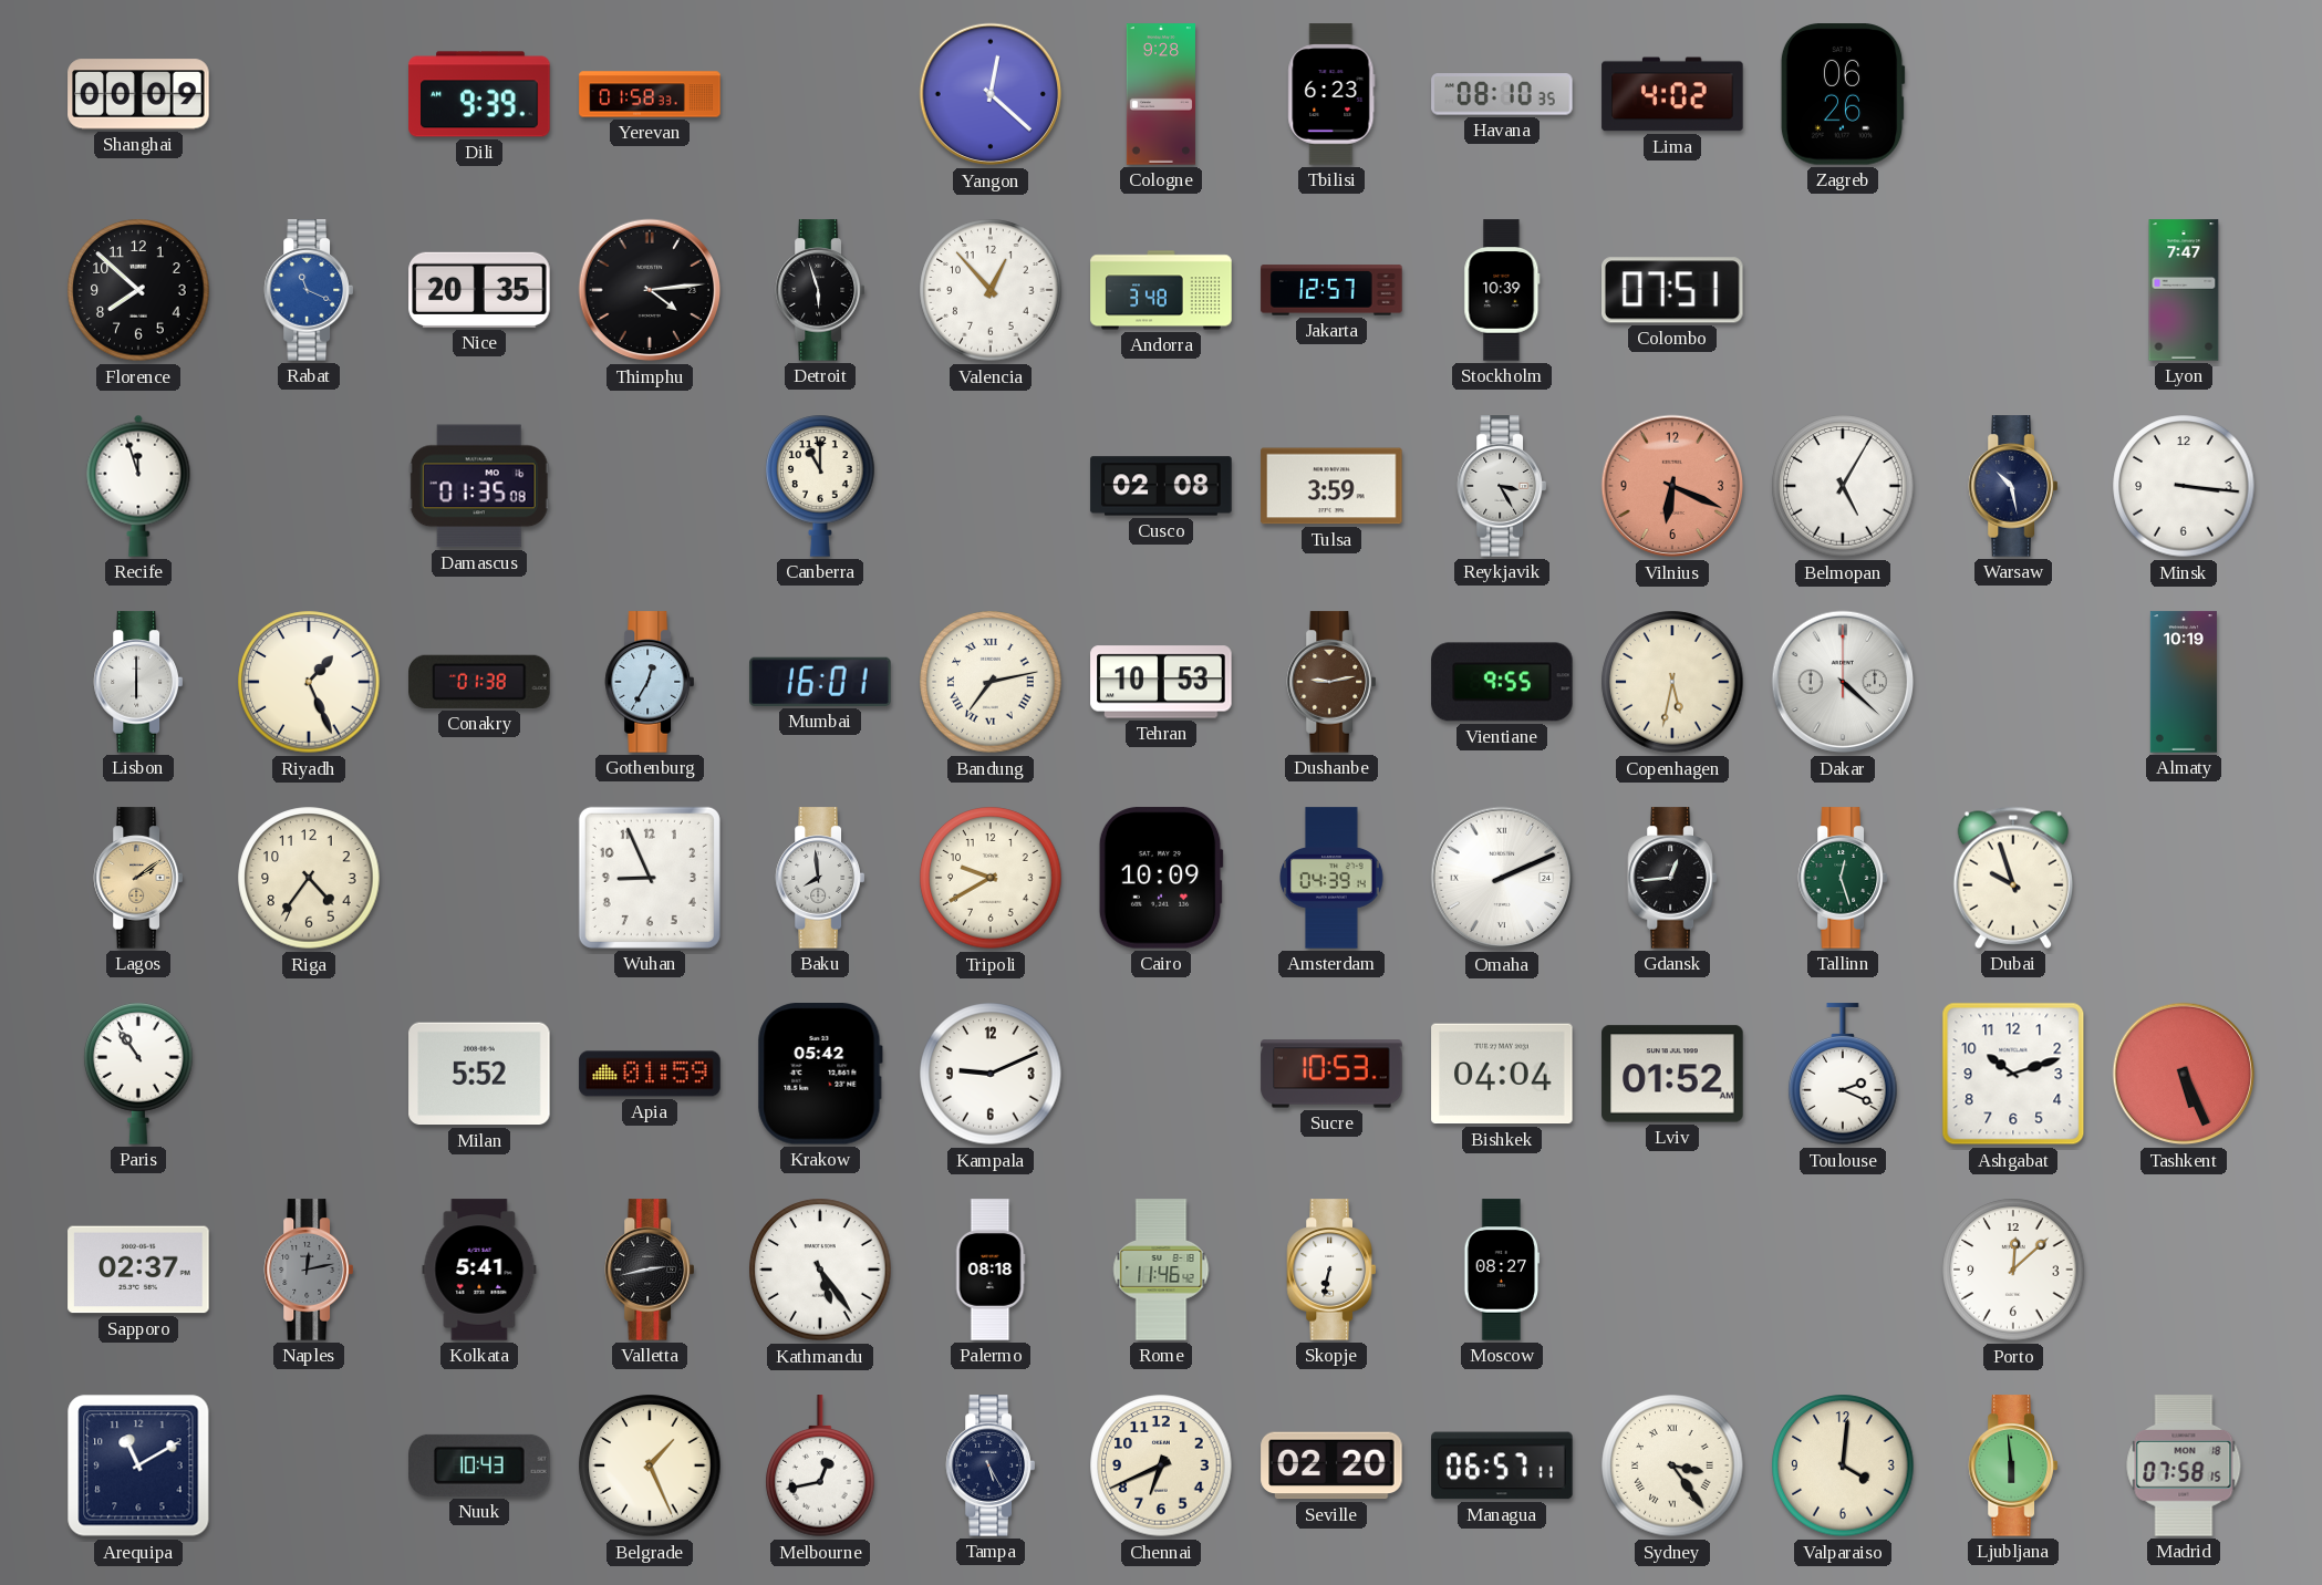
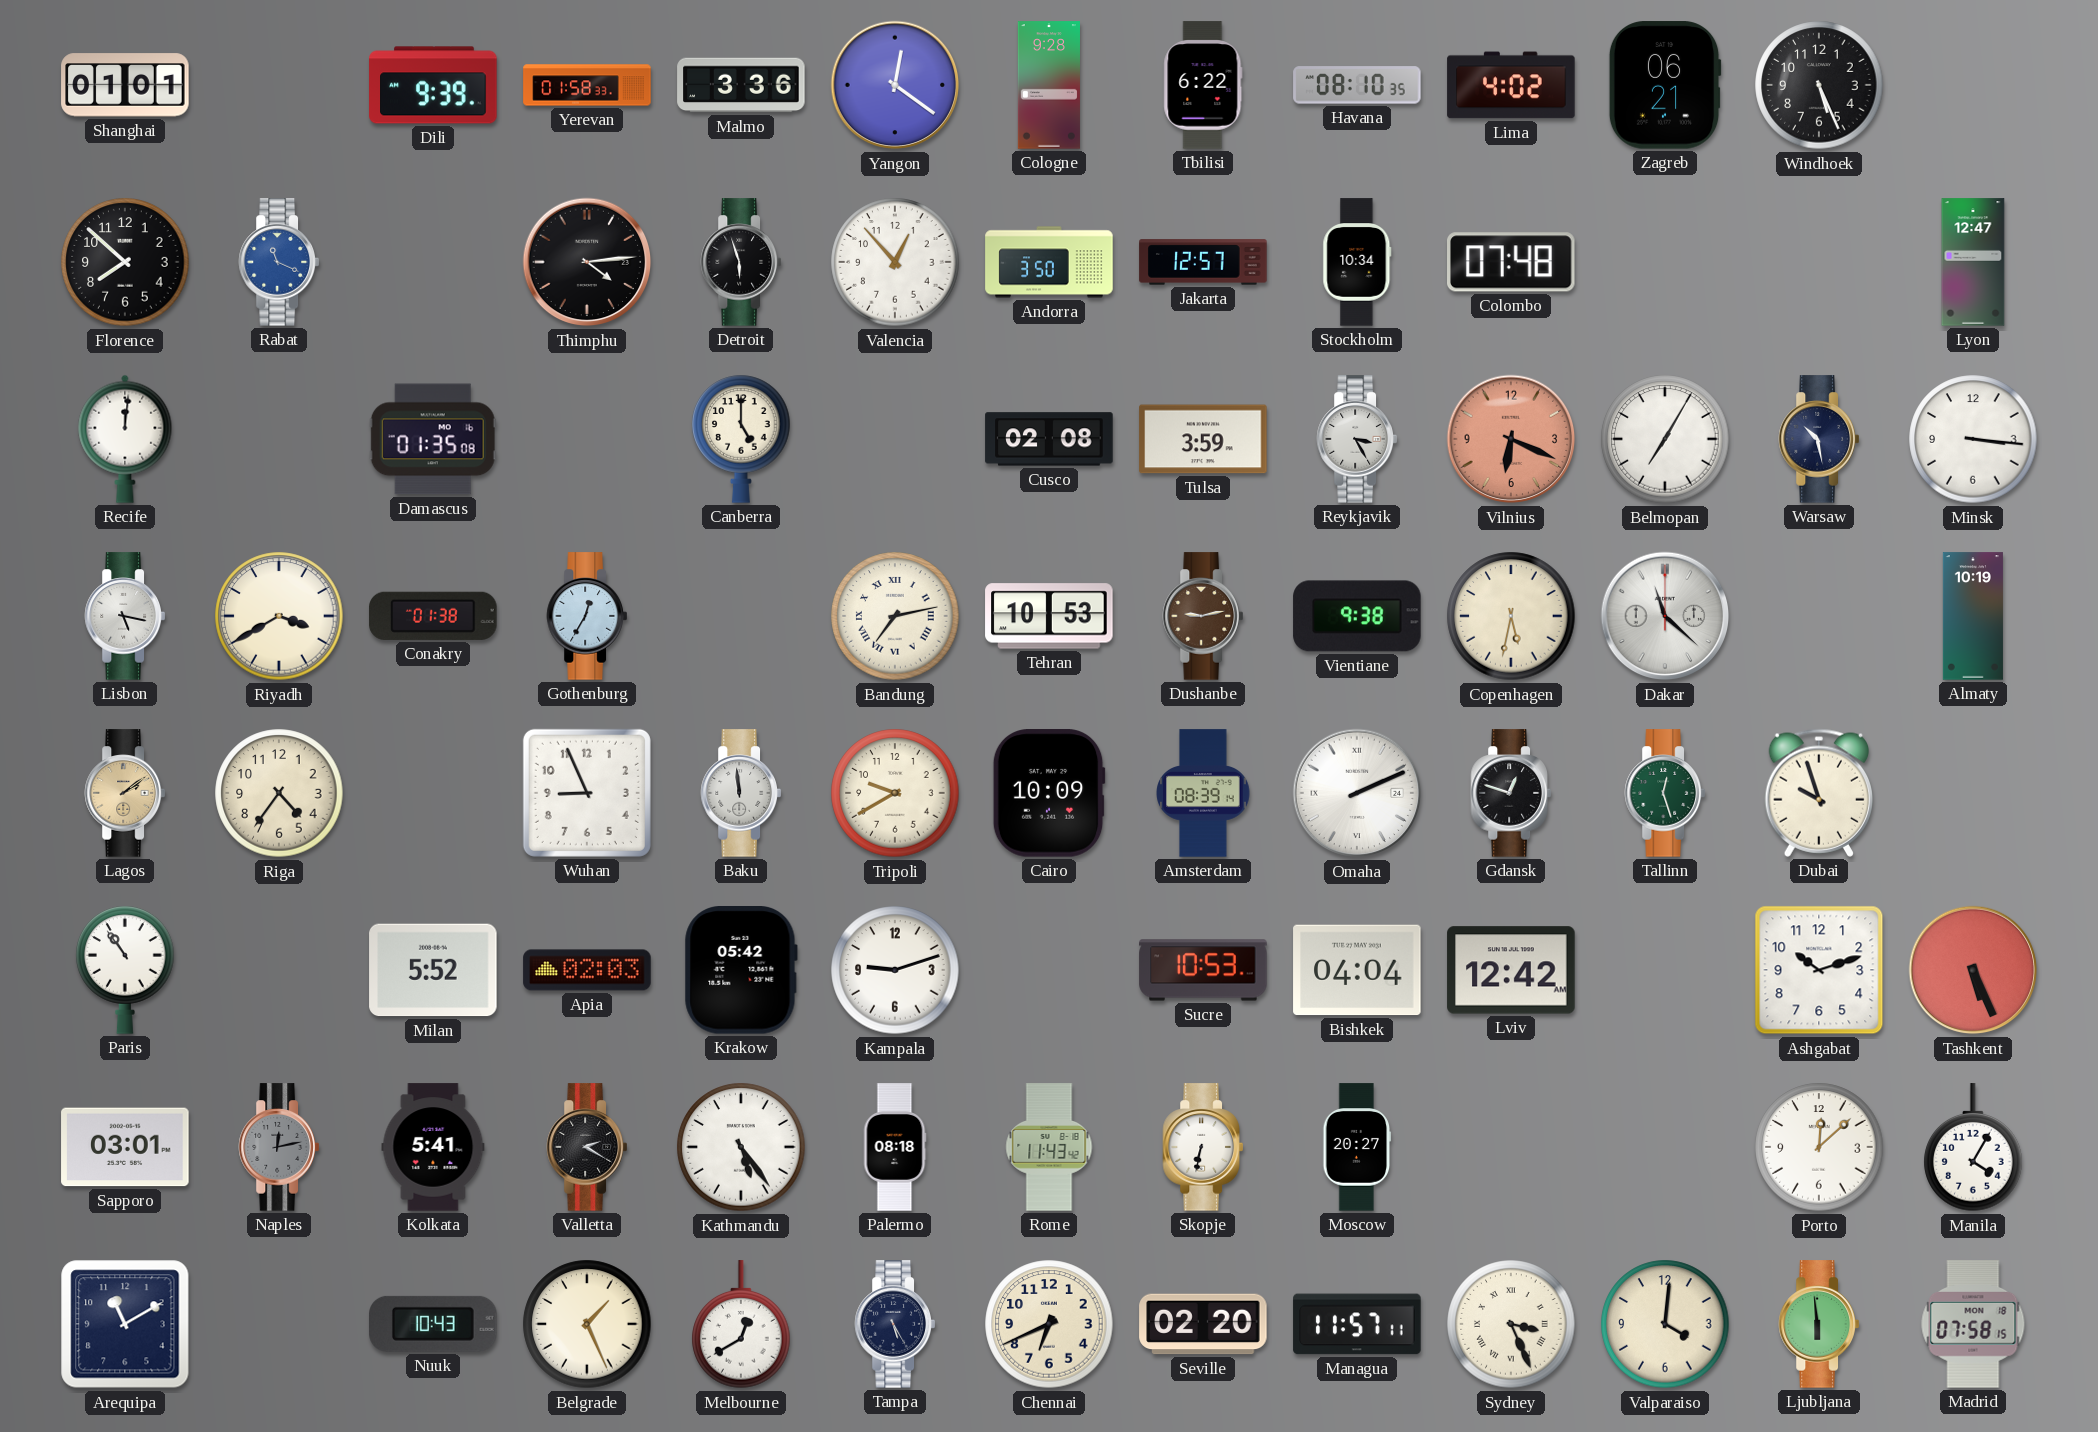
Shanghai: 00:09 -> 01:01
Malmo: none -> 3:36
Yangon: 12:22 -> 12:21
Tbilisi: 6:23 -> 6:22
Zagreb: 06:26 -> 06:21
Windhoek: none -> 5:26
Nice: 20:35 -> none
Andorra: 3:48 -> 3:50
Stockholm: 10:39 -> 10:34
Colombo: 07:51 -> 07:48
Lyon: 7:47 -> 12:47
Recife: 11:57 -> 12:01
Canberra: 11:00 -> 5:00
Belmopan: 5:05 -> 7:05
Lisbon: 6:00 -> 5:17
Riyadh: 1:26 -> 3:40
Mumbai: 16:01 -> none
Vientiane: 9:55 -> 9:38
Dakar: 4:22 -> 11:22
Baku: 7:59 -> 11:59
Amsterdam: 04:39 -> 08:39
Gdansk: 12:44 -> 12:48
Apia: 01:59 -> 02:03
Kampala: 9:11 -> 9:12
Lviv: 01:52 -> 12:42
Toulouse: 2:19 -> none
Sapporo: 02:37 -> 03:01
Valletta: 2:43 -> 2:20
Rome: 11:46 -> 11:43
Moscow: 08:27 -> 20:27
Manila: none -> 4:05
Melbourne: 12:43 -> 12:40
Managua: 06:57 -> 11:57
Sydney: 3:24 -> 3:26
